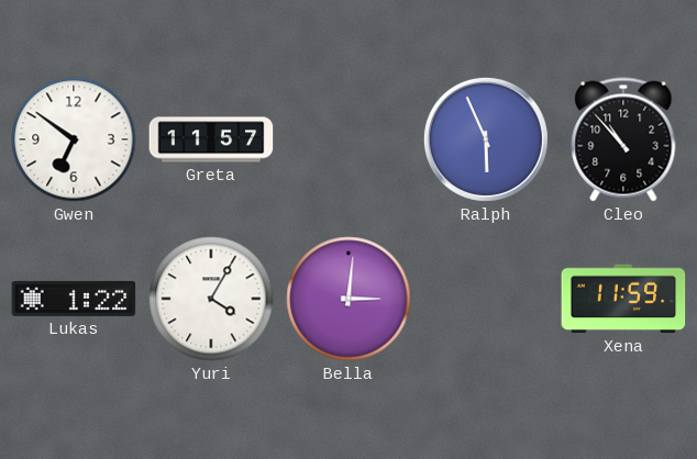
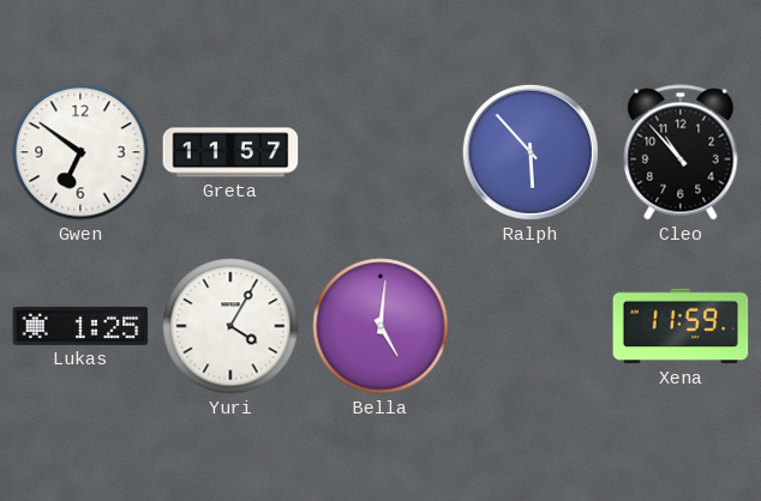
Ralph: 5:56 -> 5:53
Lukas: 1:22 -> 1:25
Bella: 3:01 -> 5:01
